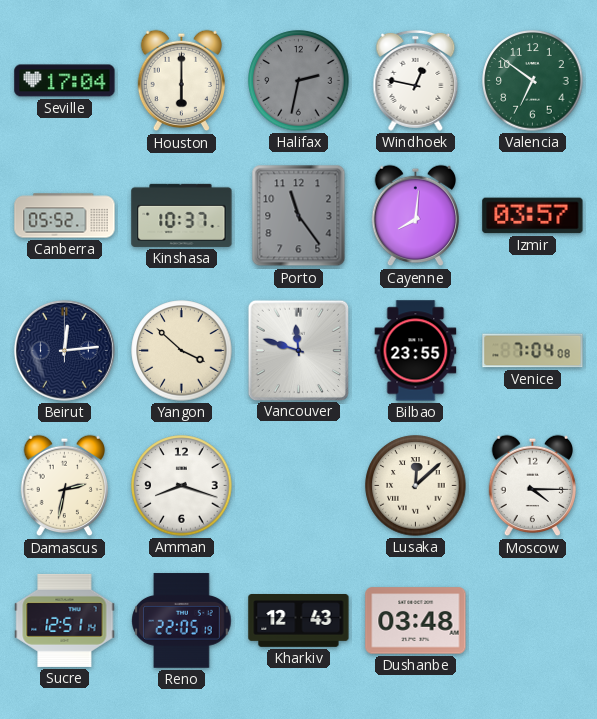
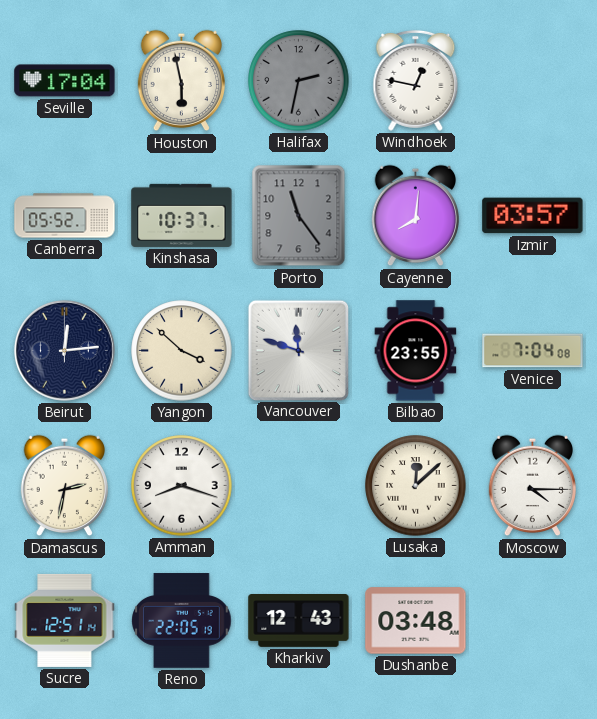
Houston: 6:00 -> 5:58
Valencia: 6:51 -> none
